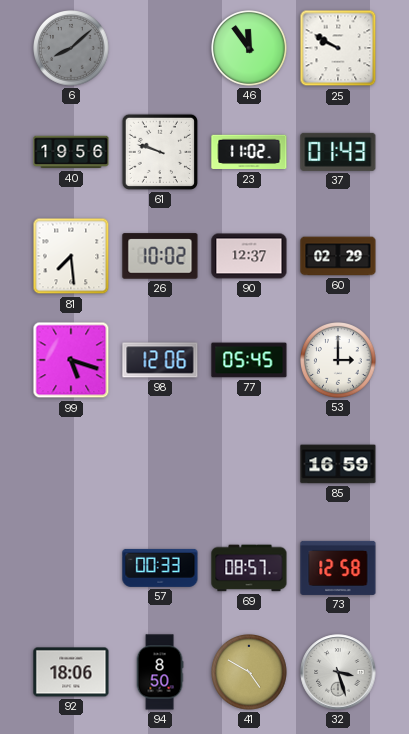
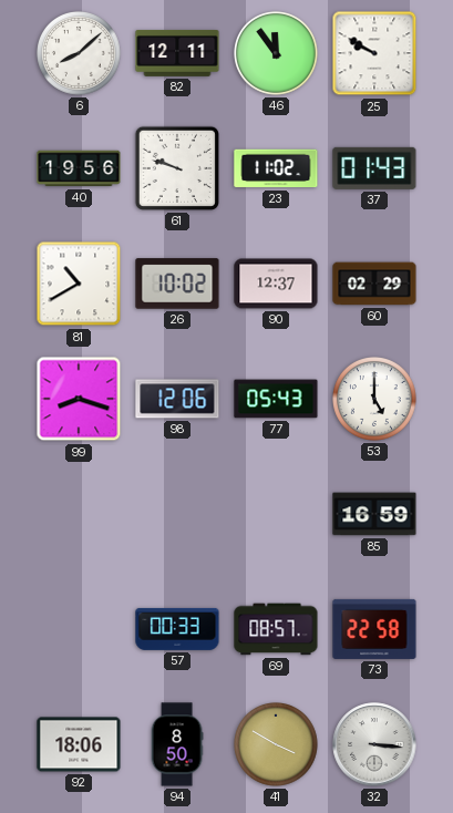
6 dial: grey -> white
82: none -> 12:11
81: 7:29 -> 10:40
99: 5:18 -> 8:18
77: 05:45 -> 05:43
53: 3:00 -> 5:00
73: 12:58 -> 22:58
41: 4:50 -> 3:50
32: 3:27 -> 3:16
